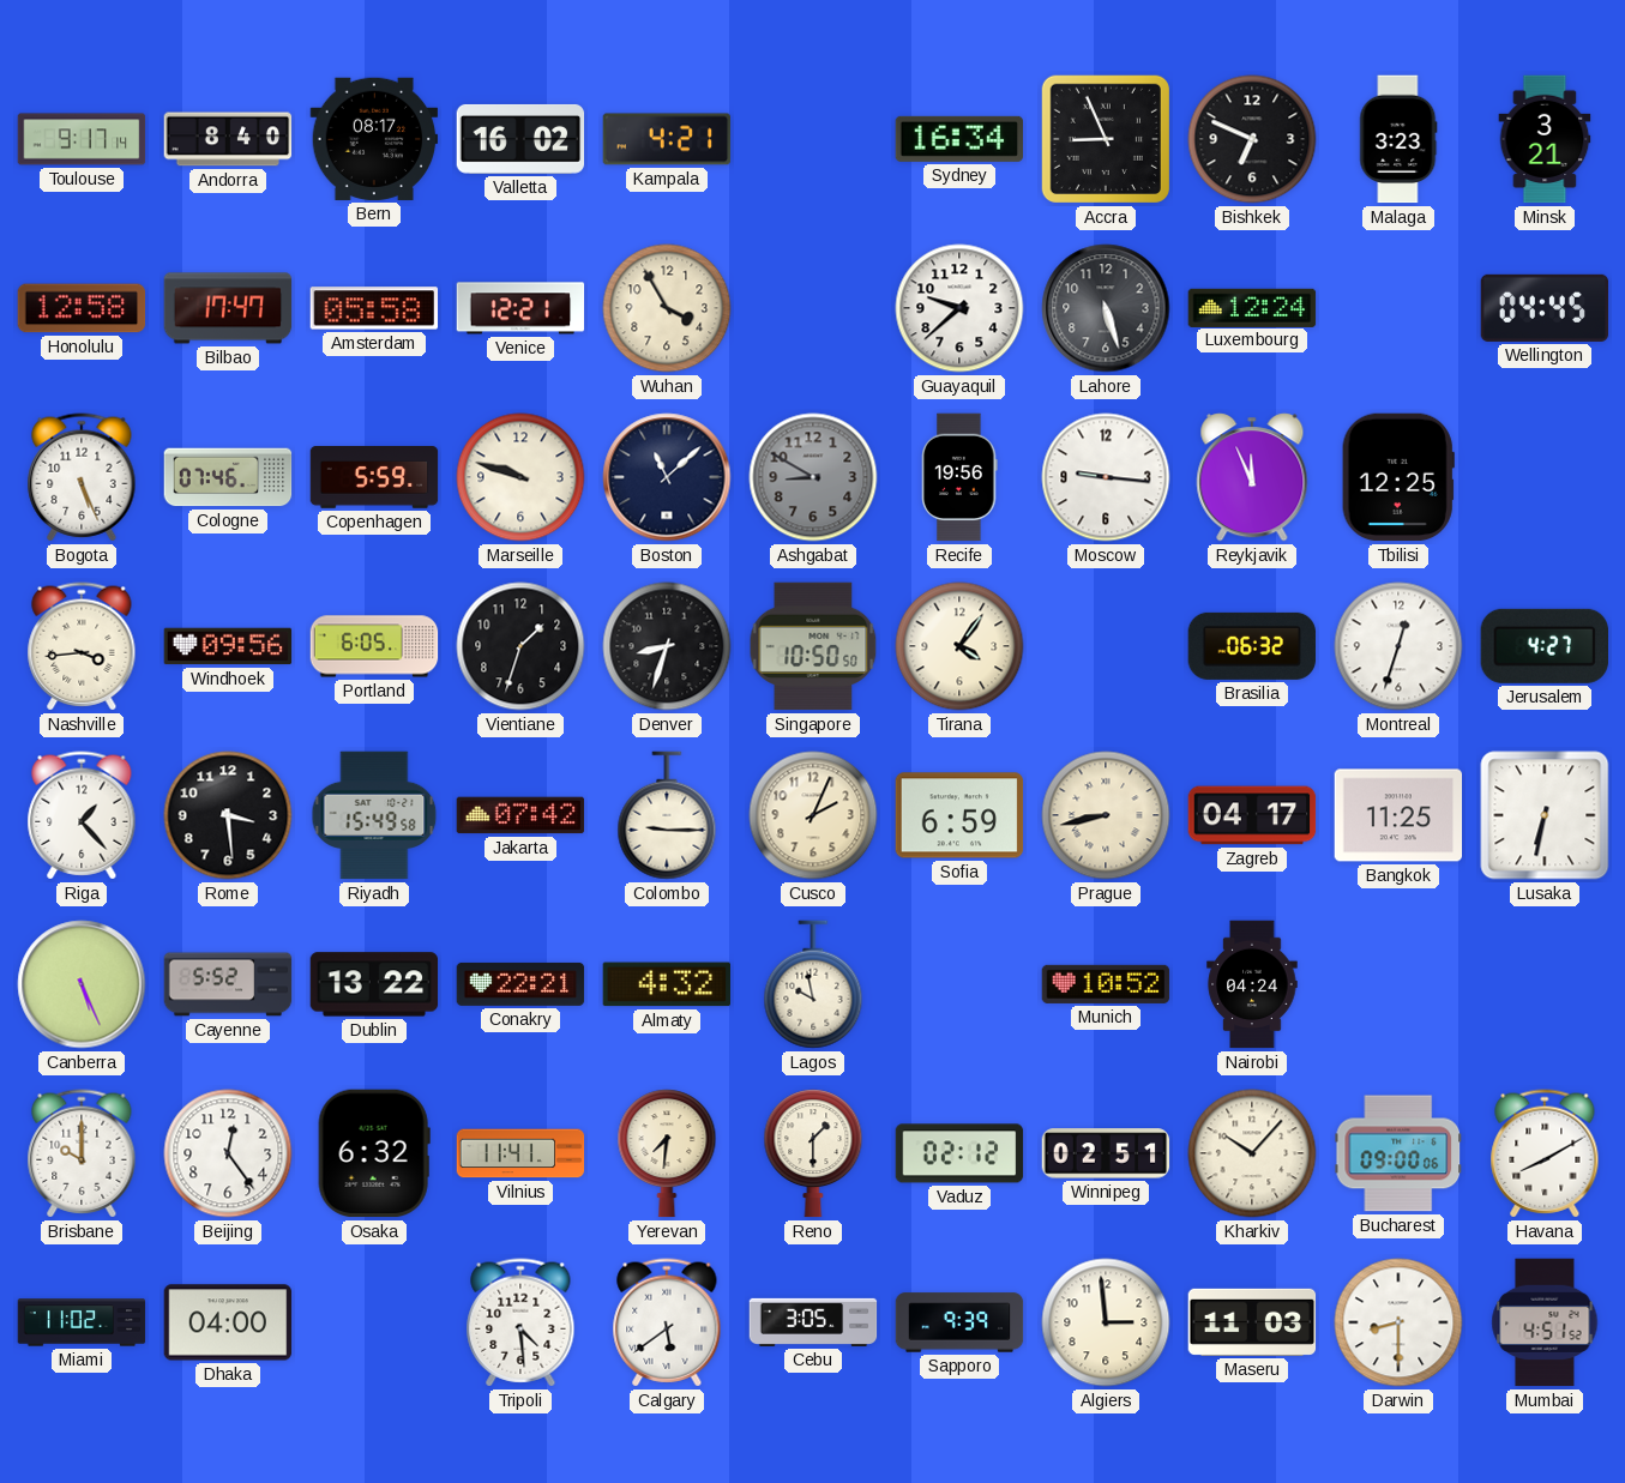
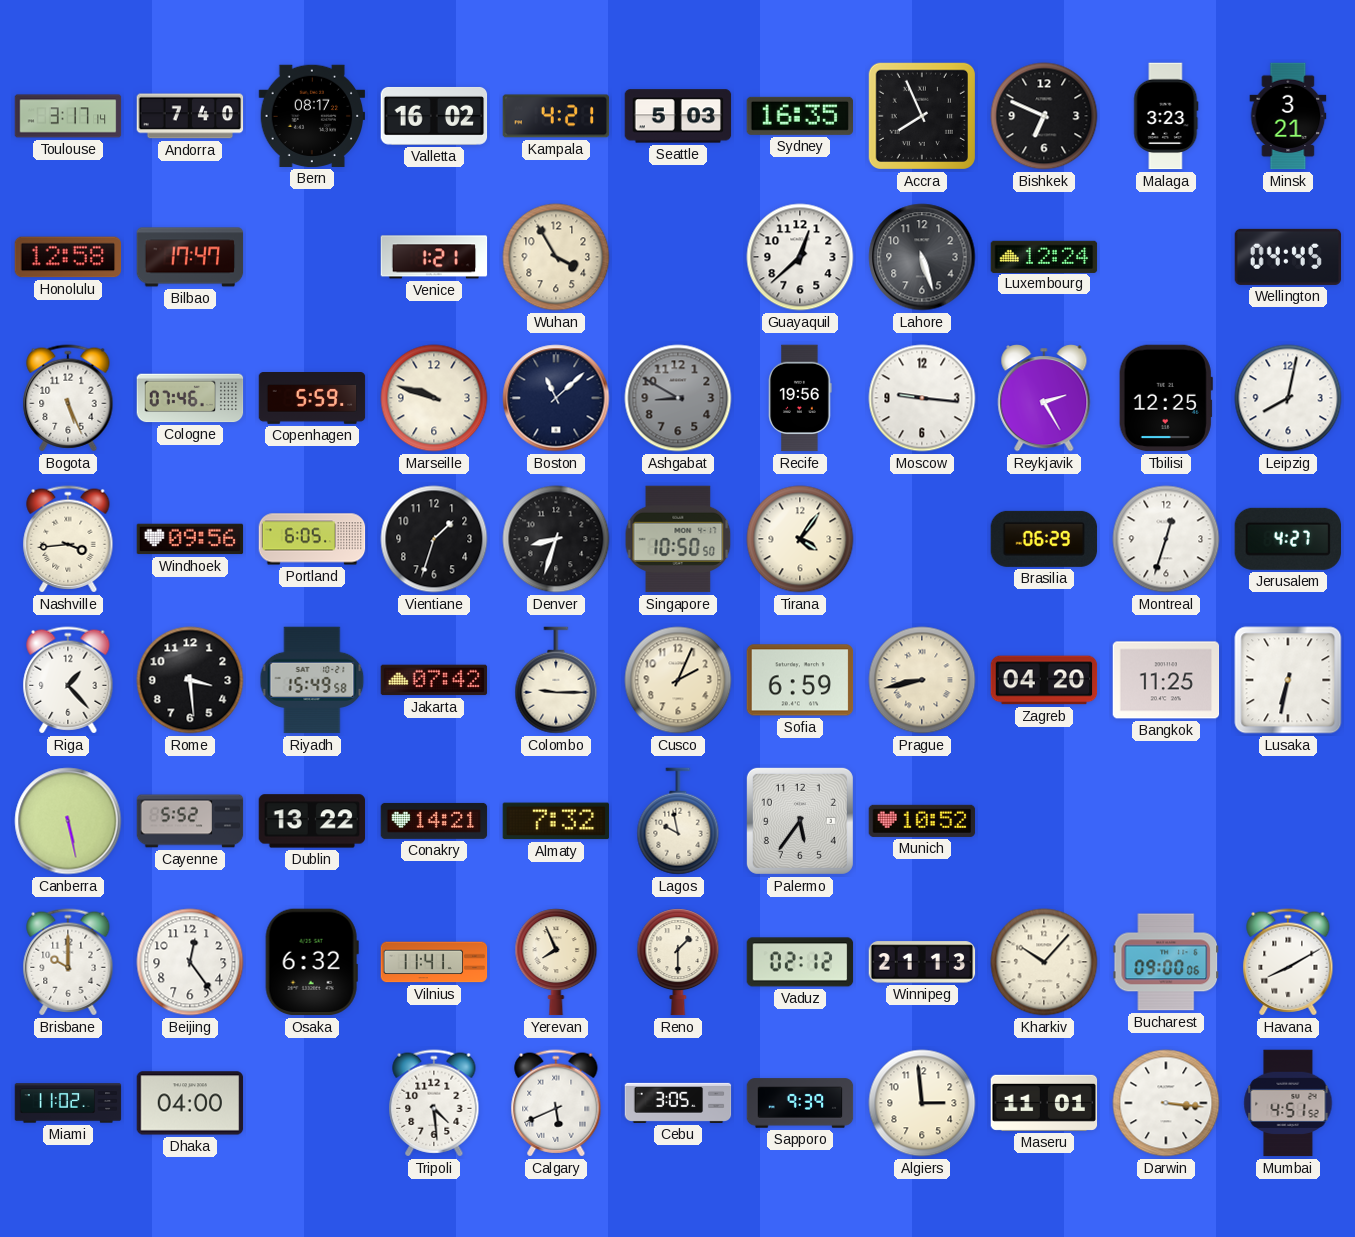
Toulouse: 9:17 -> 3:17
Andorra: 8:40 -> 7:40
Seattle: none -> 5:03
Sydney: 16:34 -> 16:35
Accra: 8:56 -> 7:56
Amsterdam: 05:58 -> none
Venice: 12:21 -> 1:21
Guayaquil: 9:38 -> 12:38
Reykjavik: 11:56 -> 2:25
Leipzig: none -> 8:02
Brasilia: 06:32 -> 06:29
Zagreb: 04:17 -> 04:20
Canberra: 5:26 -> 5:28
Conakry: 22:21 -> 14:21
Almaty: 4:32 -> 7:32
Palermo: none -> 5:36
Nairobi: 04:24 -> none
Yerevan: 7:31 -> 7:56
Winnipeg: 02:51 -> 21:13
Calgary: 5:39 -> 5:41
Maseru: 11:03 -> 11:01
Darwin: 8:30 -> 3:16
